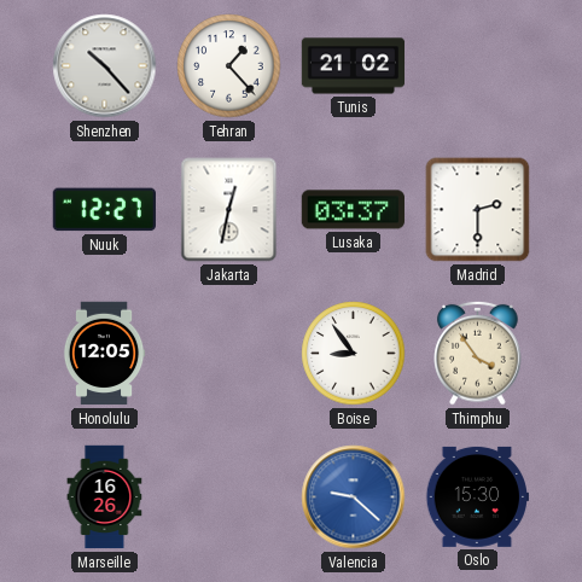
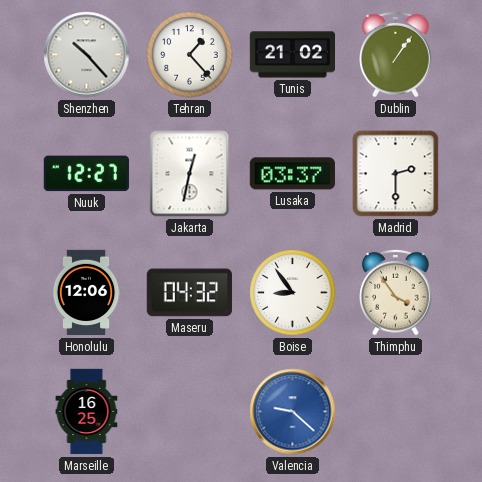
Dublin: none -> 1:06
Honolulu: 12:05 -> 12:06
Maseru: none -> 04:32
Marseille: 16:26 -> 16:25
Oslo: 15:30 -> none
